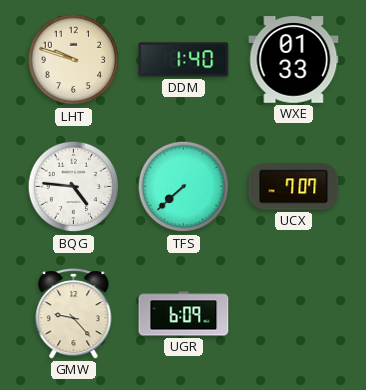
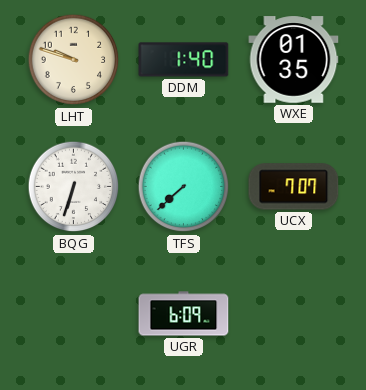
WXE: 01:33 -> 01:35
BQG: 4:46 -> 6:33
GMW: 9:23 -> none
